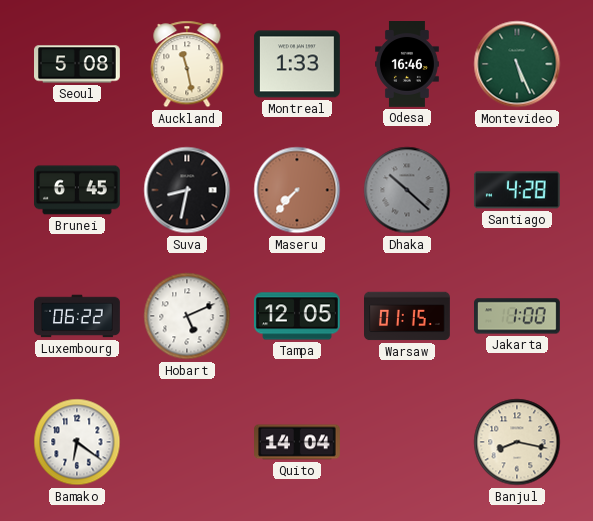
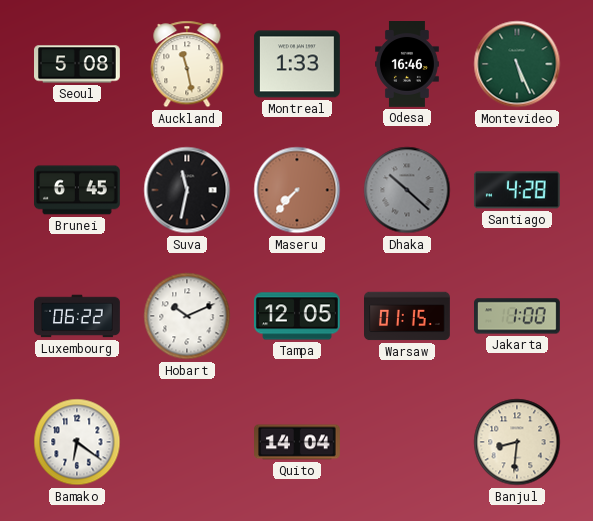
Suva: 8:32 -> 11:32
Hobart: 5:11 -> 10:11
Banjul: 8:17 -> 8:31
